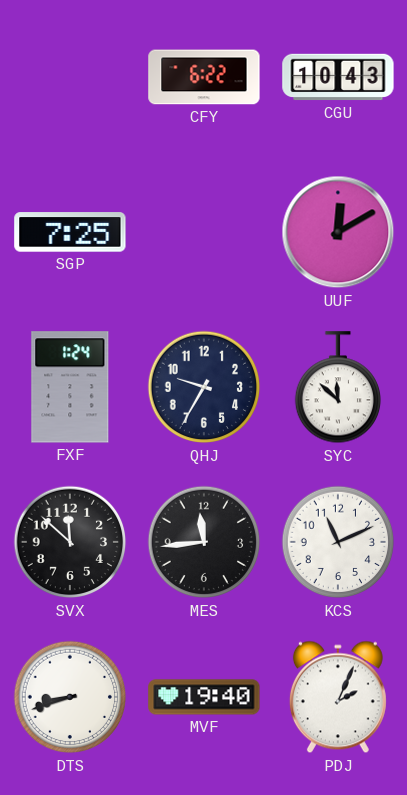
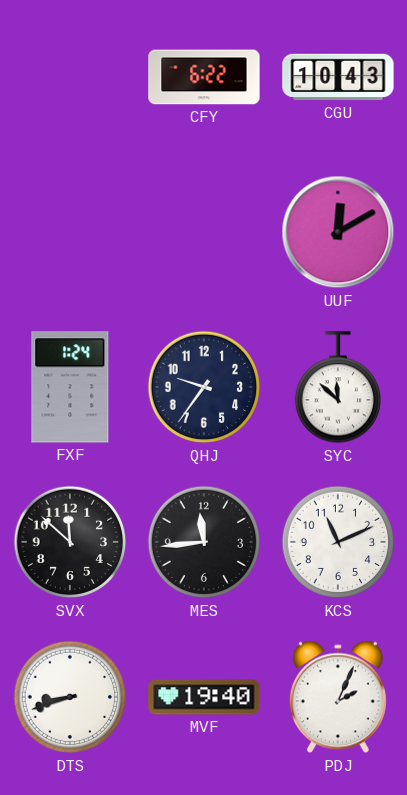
SGP: 7:25 -> none
QHJ: 9:35 -> 9:36
